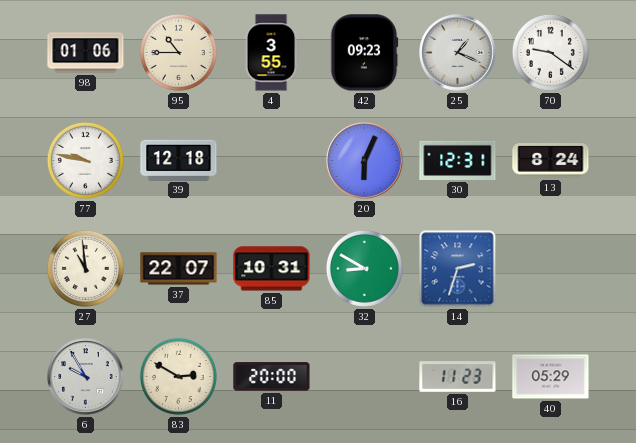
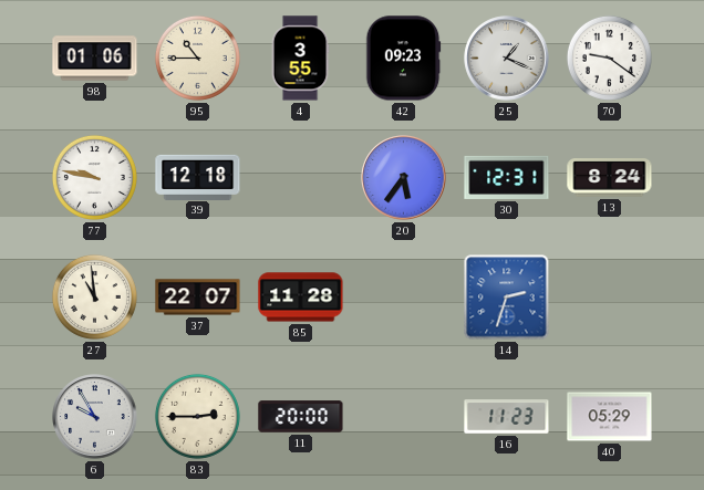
20: 6:04 -> 5:36
85: 10:31 -> 11:28
32: 8:50 -> none
83: 2:50 -> 2:45
